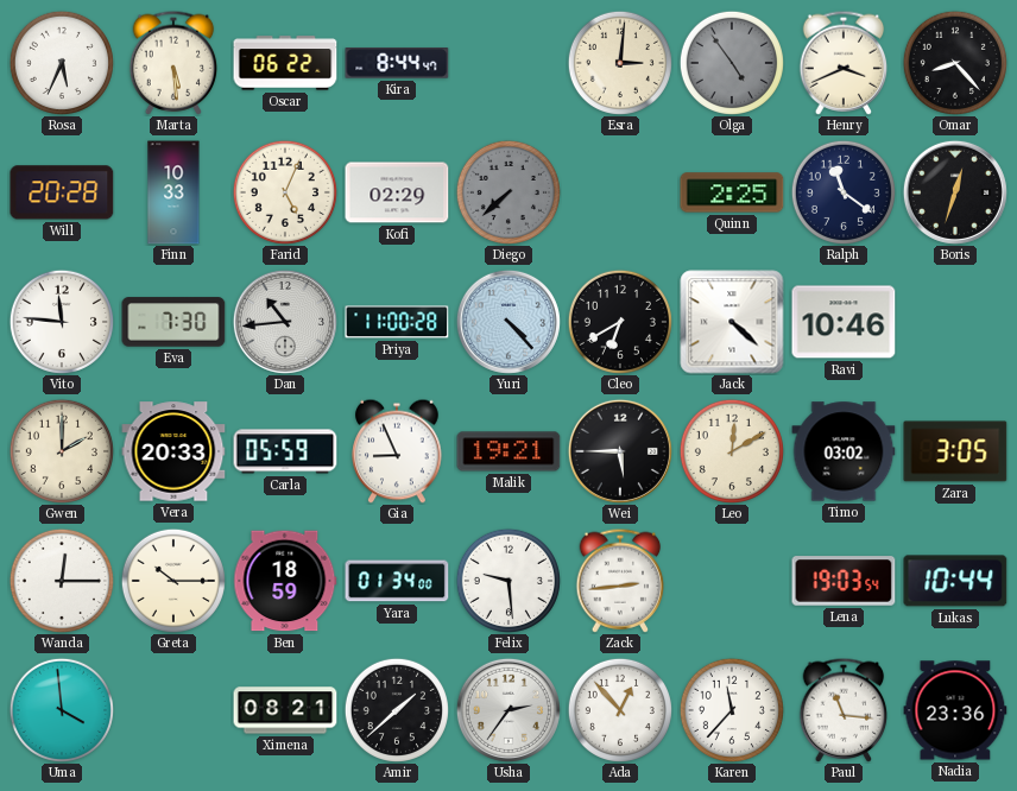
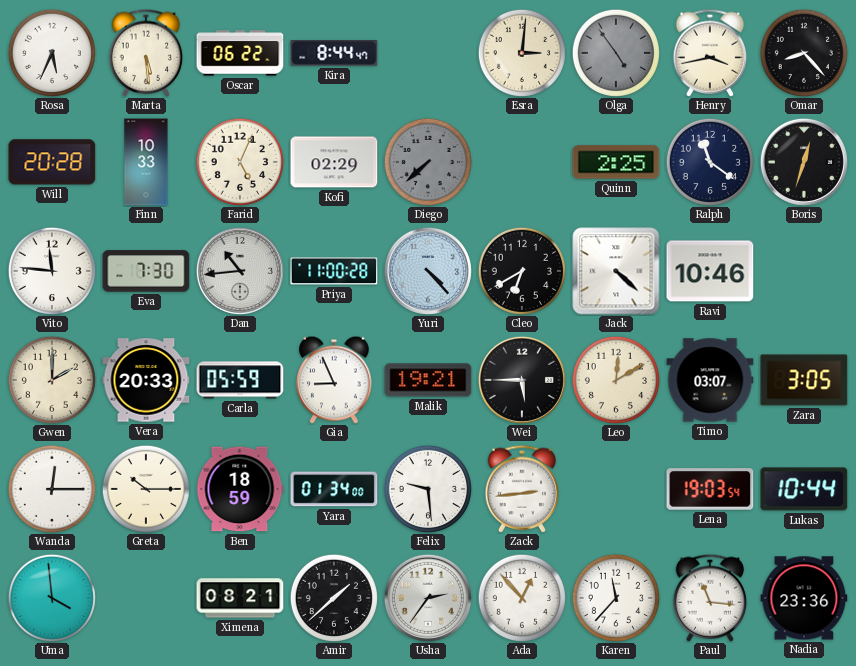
Henry: 3:41 -> 3:43
Timo: 03:02 -> 03:07
